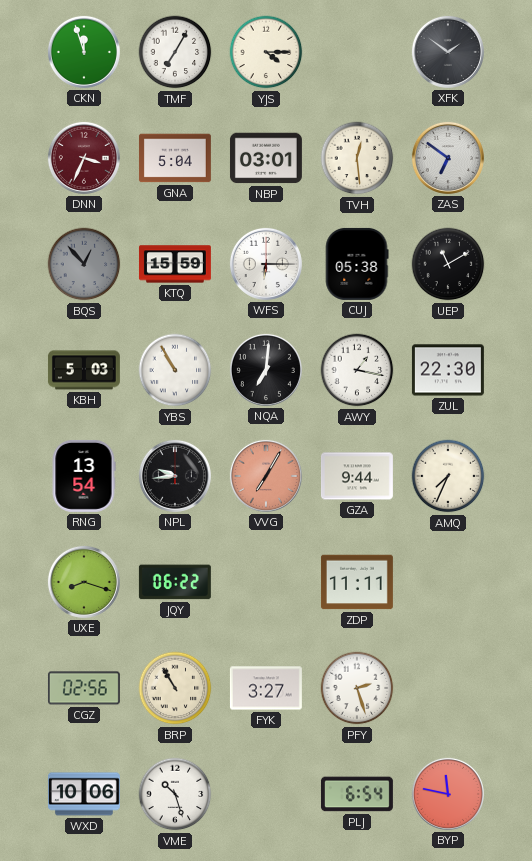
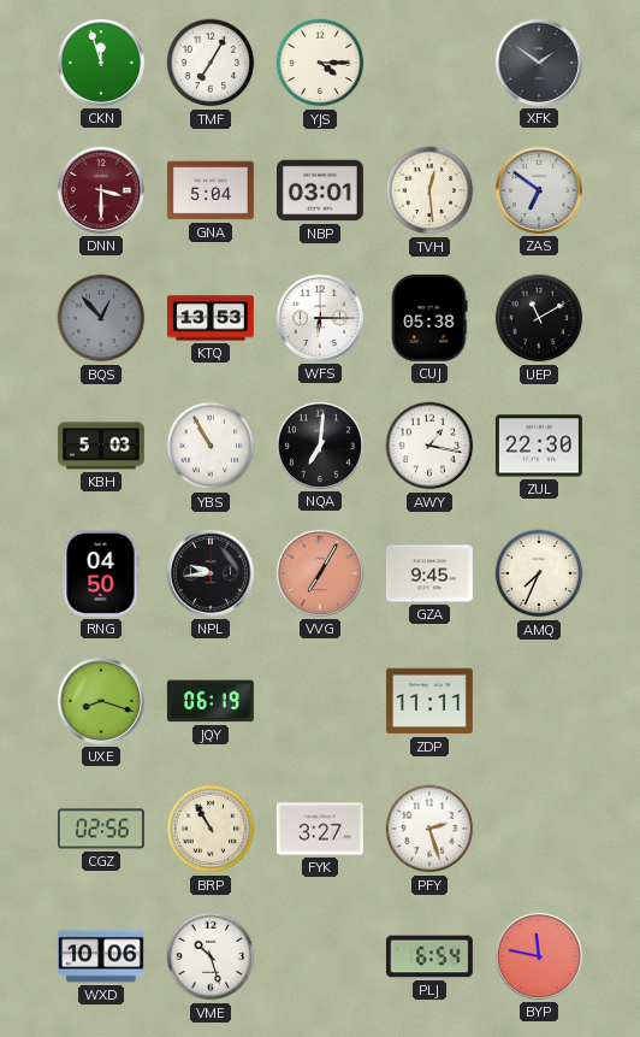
DNN: 3:34 -> 3:30
KTQ: 15:59 -> 13:53
RNG: 13:54 -> 04:50
GZA: 9:44 -> 9:45
JQY: 06:22 -> 06:19
